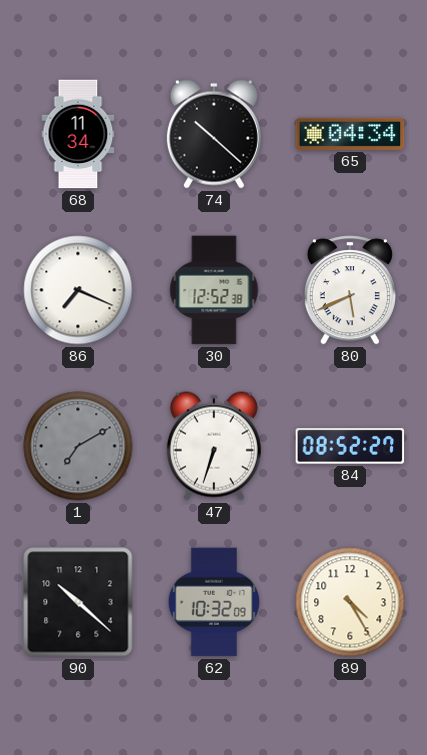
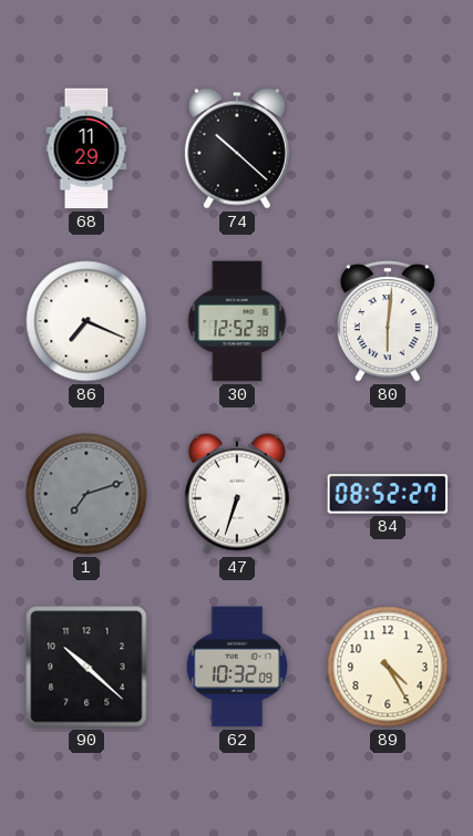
68: 11:34 -> 11:29
65: 04:34 -> none
80: 5:41 -> 6:01
1: 7:10 -> 7:12
